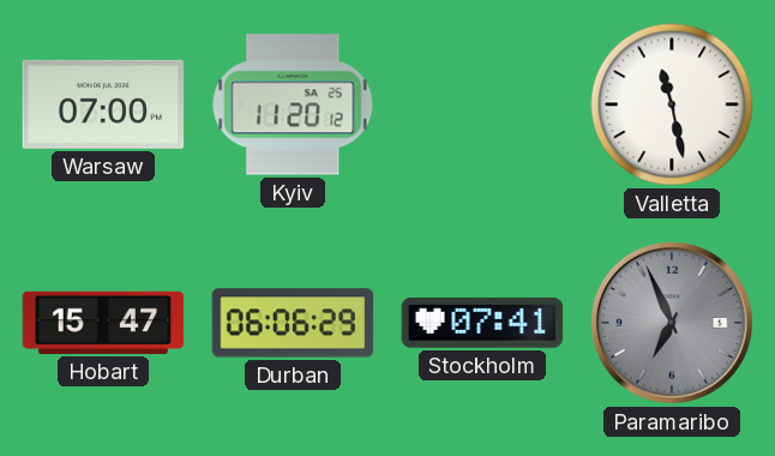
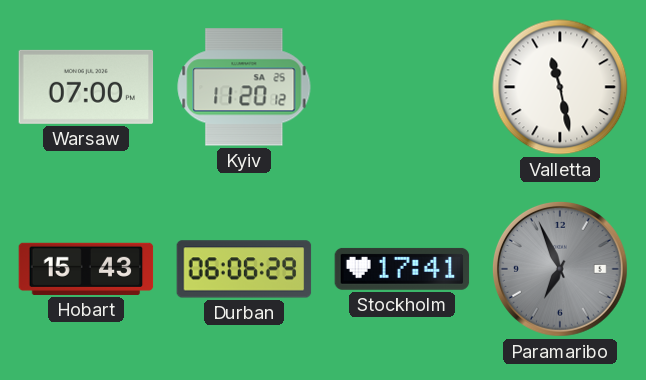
Hobart: 15:47 -> 15:43
Stockholm: 07:41 -> 17:41
